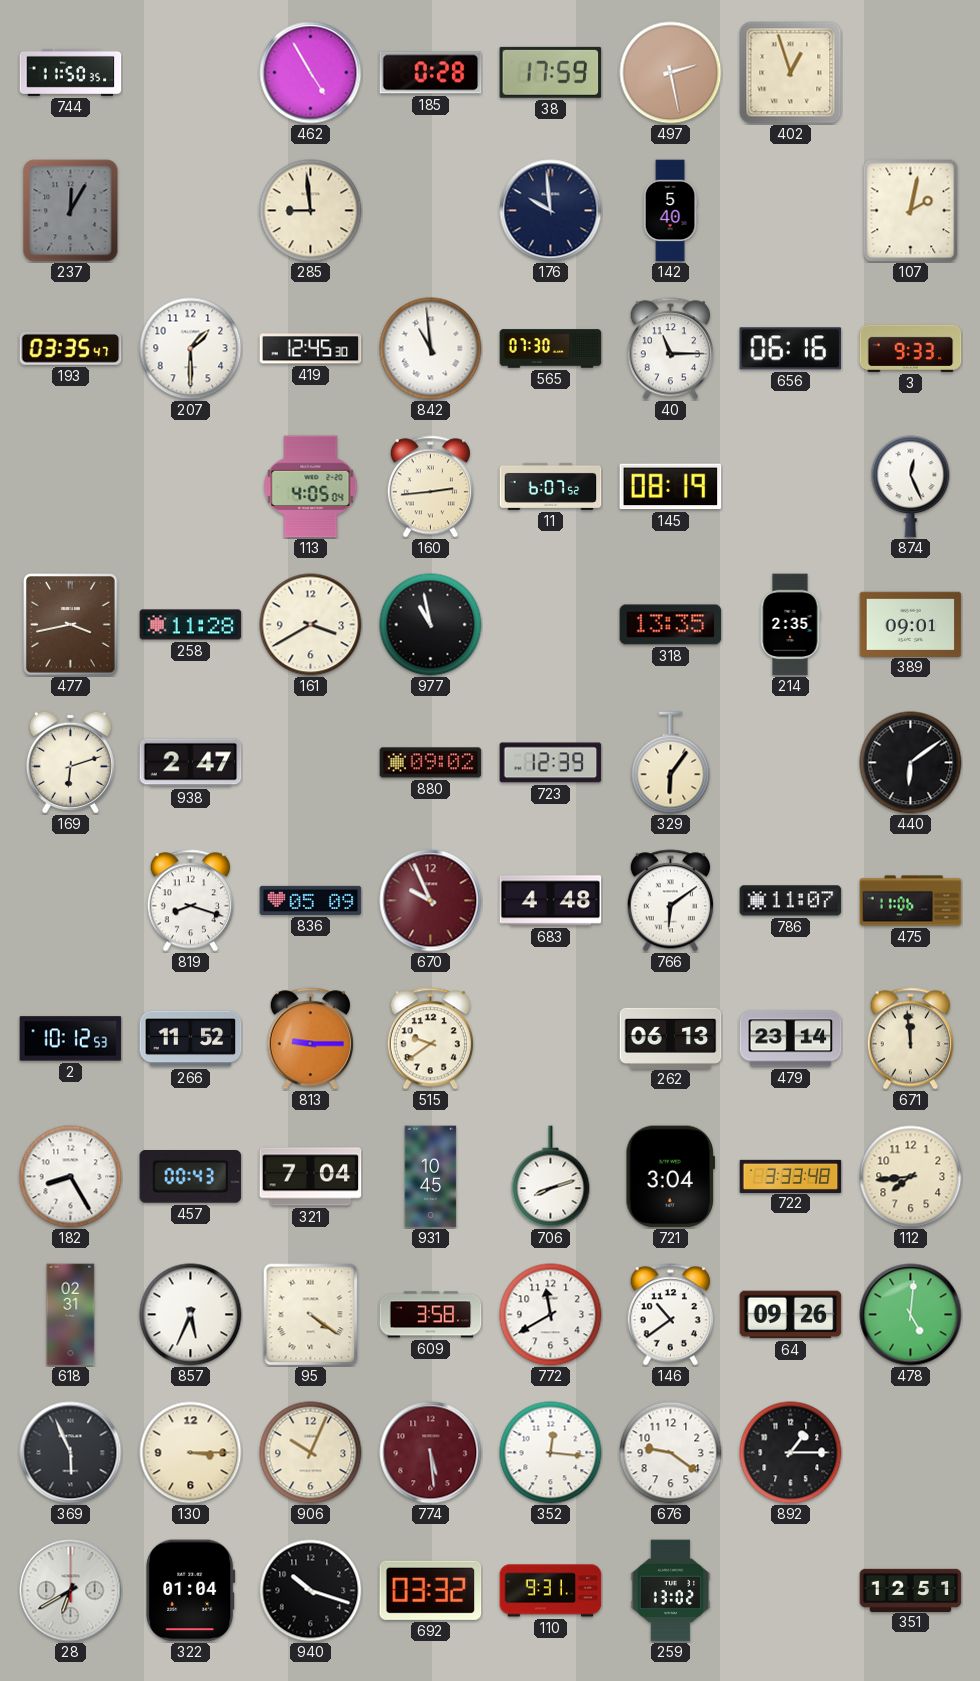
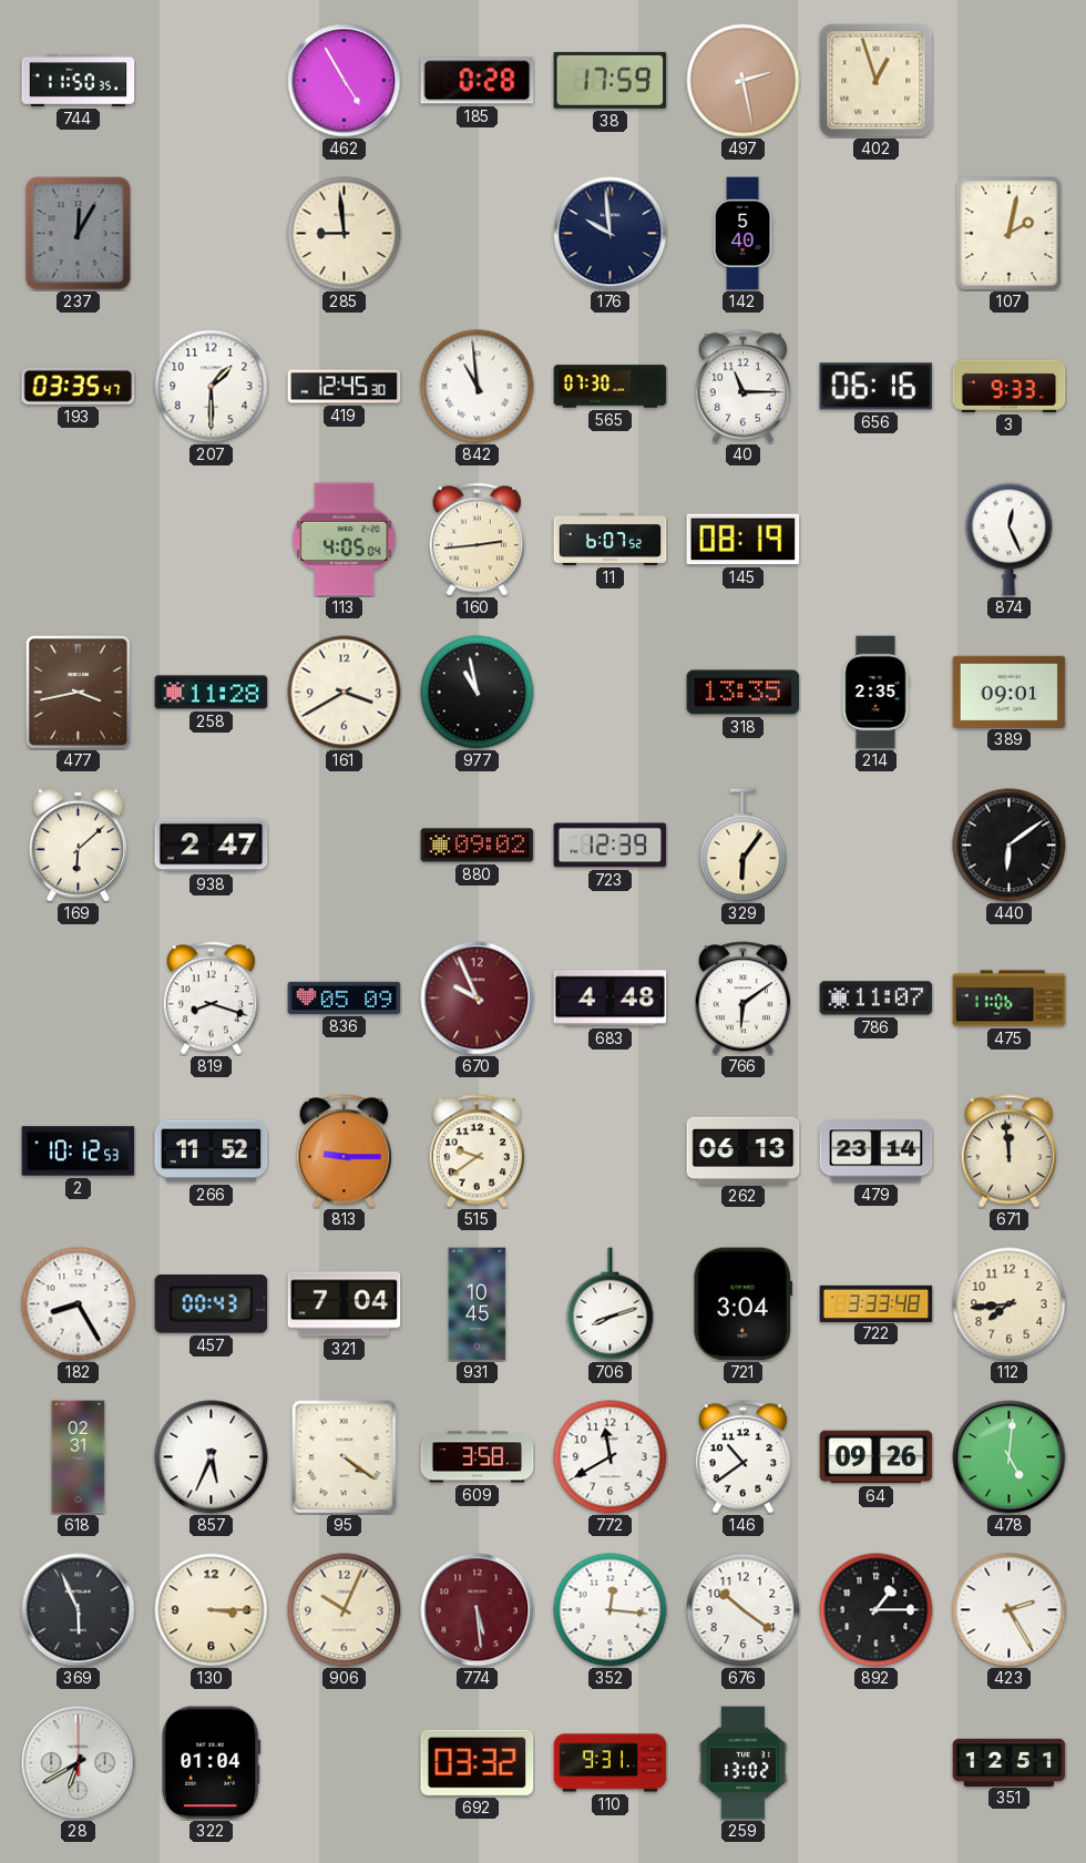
169: 6:12 -> 6:08
676: 9:21 -> 10:21
423: none -> 2:25
940: 10:18 -> none
